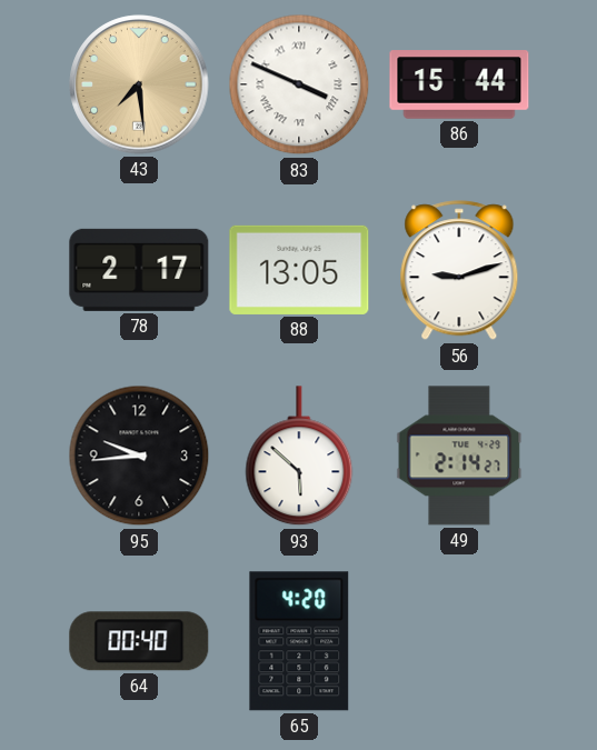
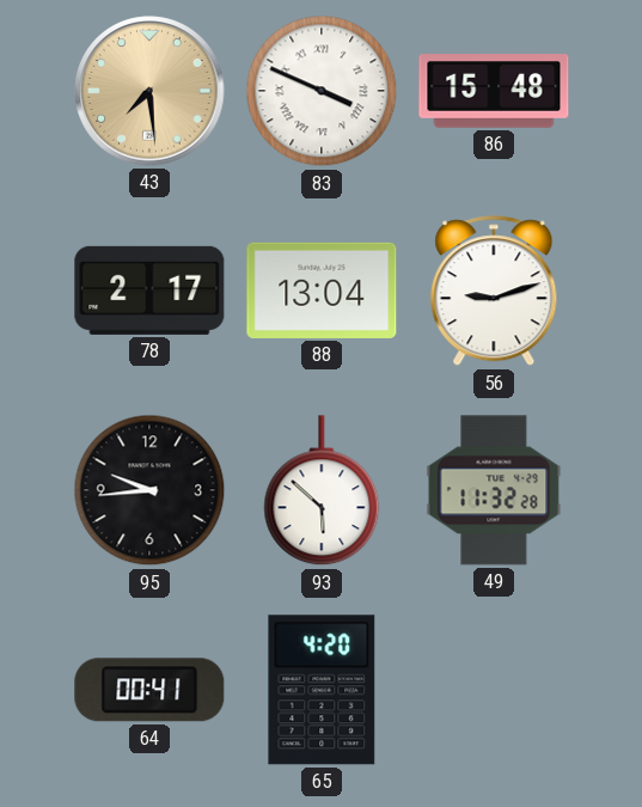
86: 15:44 -> 15:48
88: 13:05 -> 13:04
49: 2:14 -> 11:32
64: 00:40 -> 00:41
